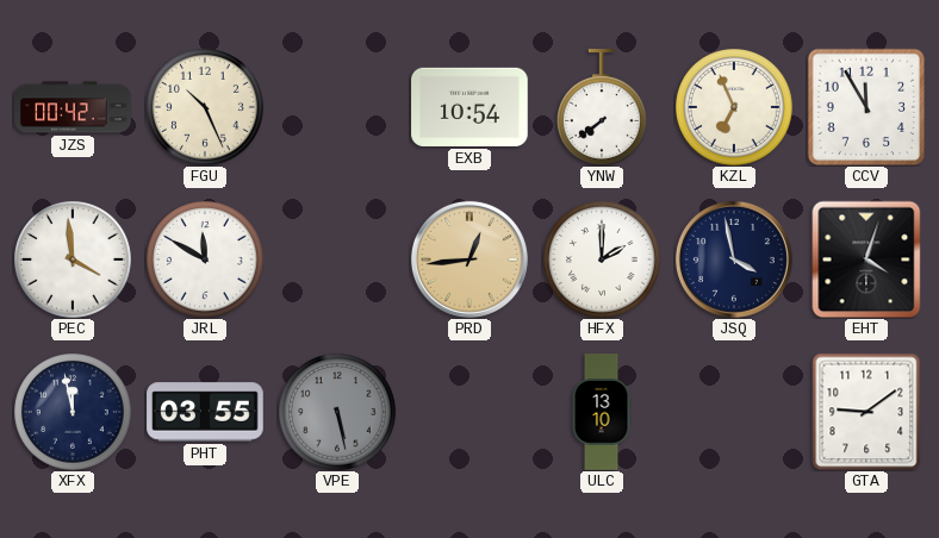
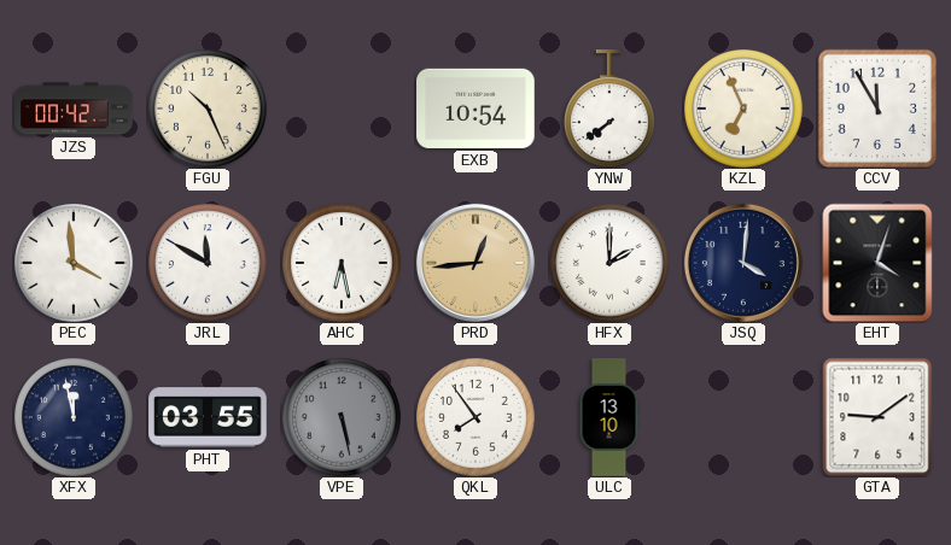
AHC: none -> 6:28
JSQ: 3:58 -> 4:01
QKL: none -> 7:54
